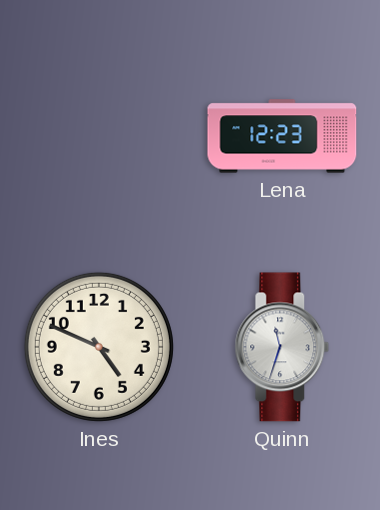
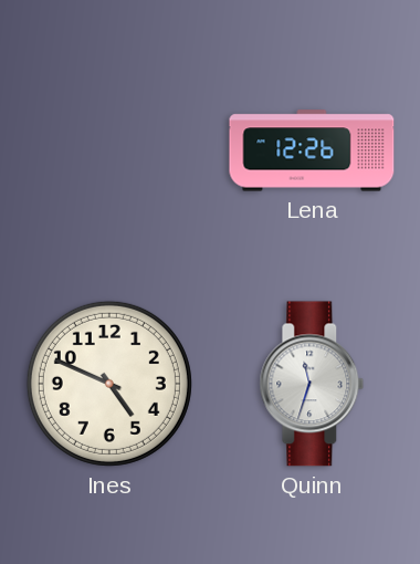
Lena: 12:23 -> 12:26
